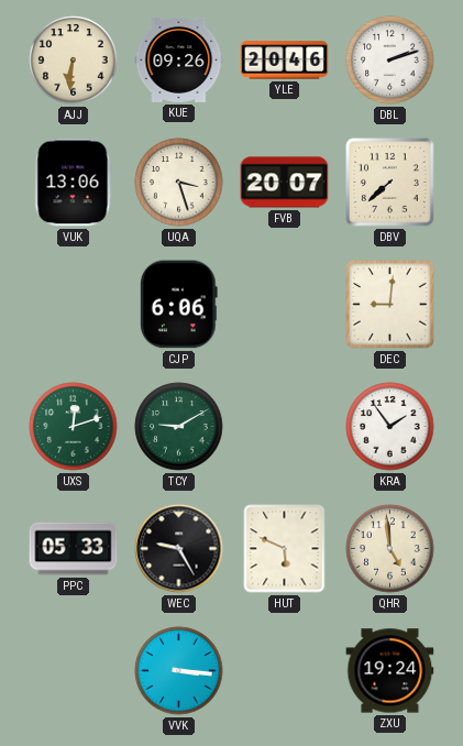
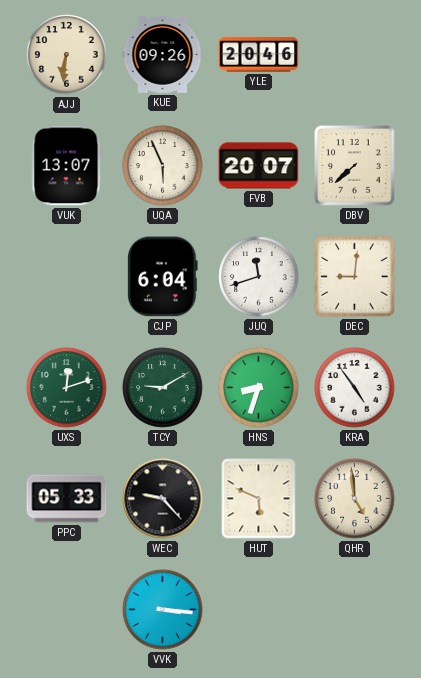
DBL: 2:12 -> none
VUK: 13:06 -> 13:07
UQA: 3:27 -> 5:56
CJP: 6:06 -> 6:04
JUQ: none -> 11:42
HNS: none -> 8:33
KRA: 1:54 -> 4:54
WEC: 9:25 -> 9:23
ZXU: 19:24 -> none
